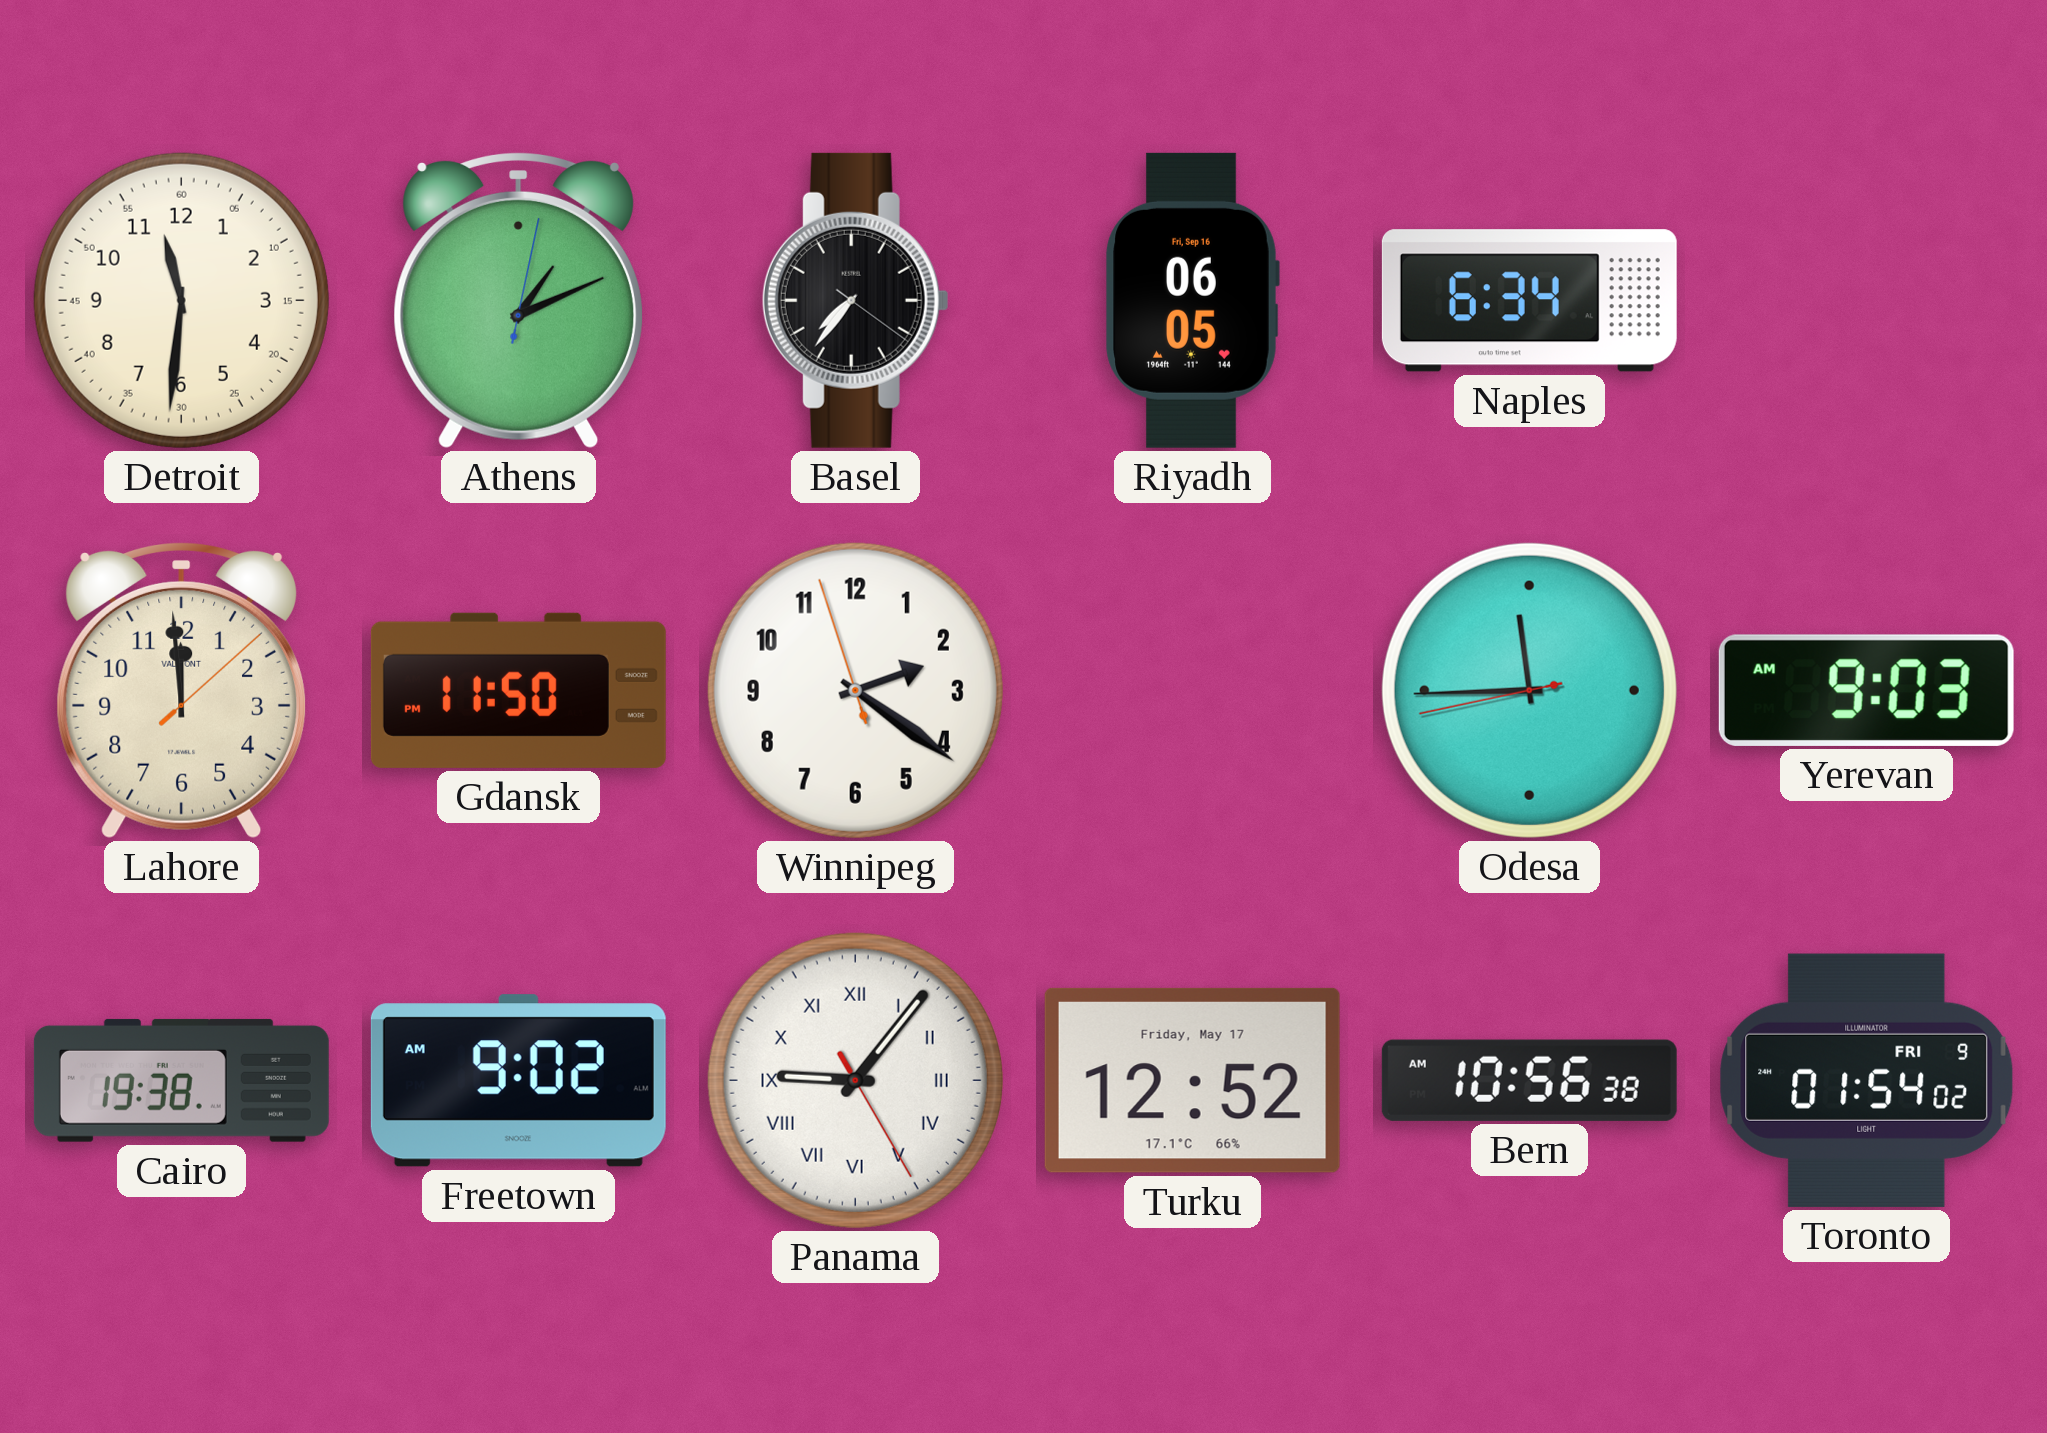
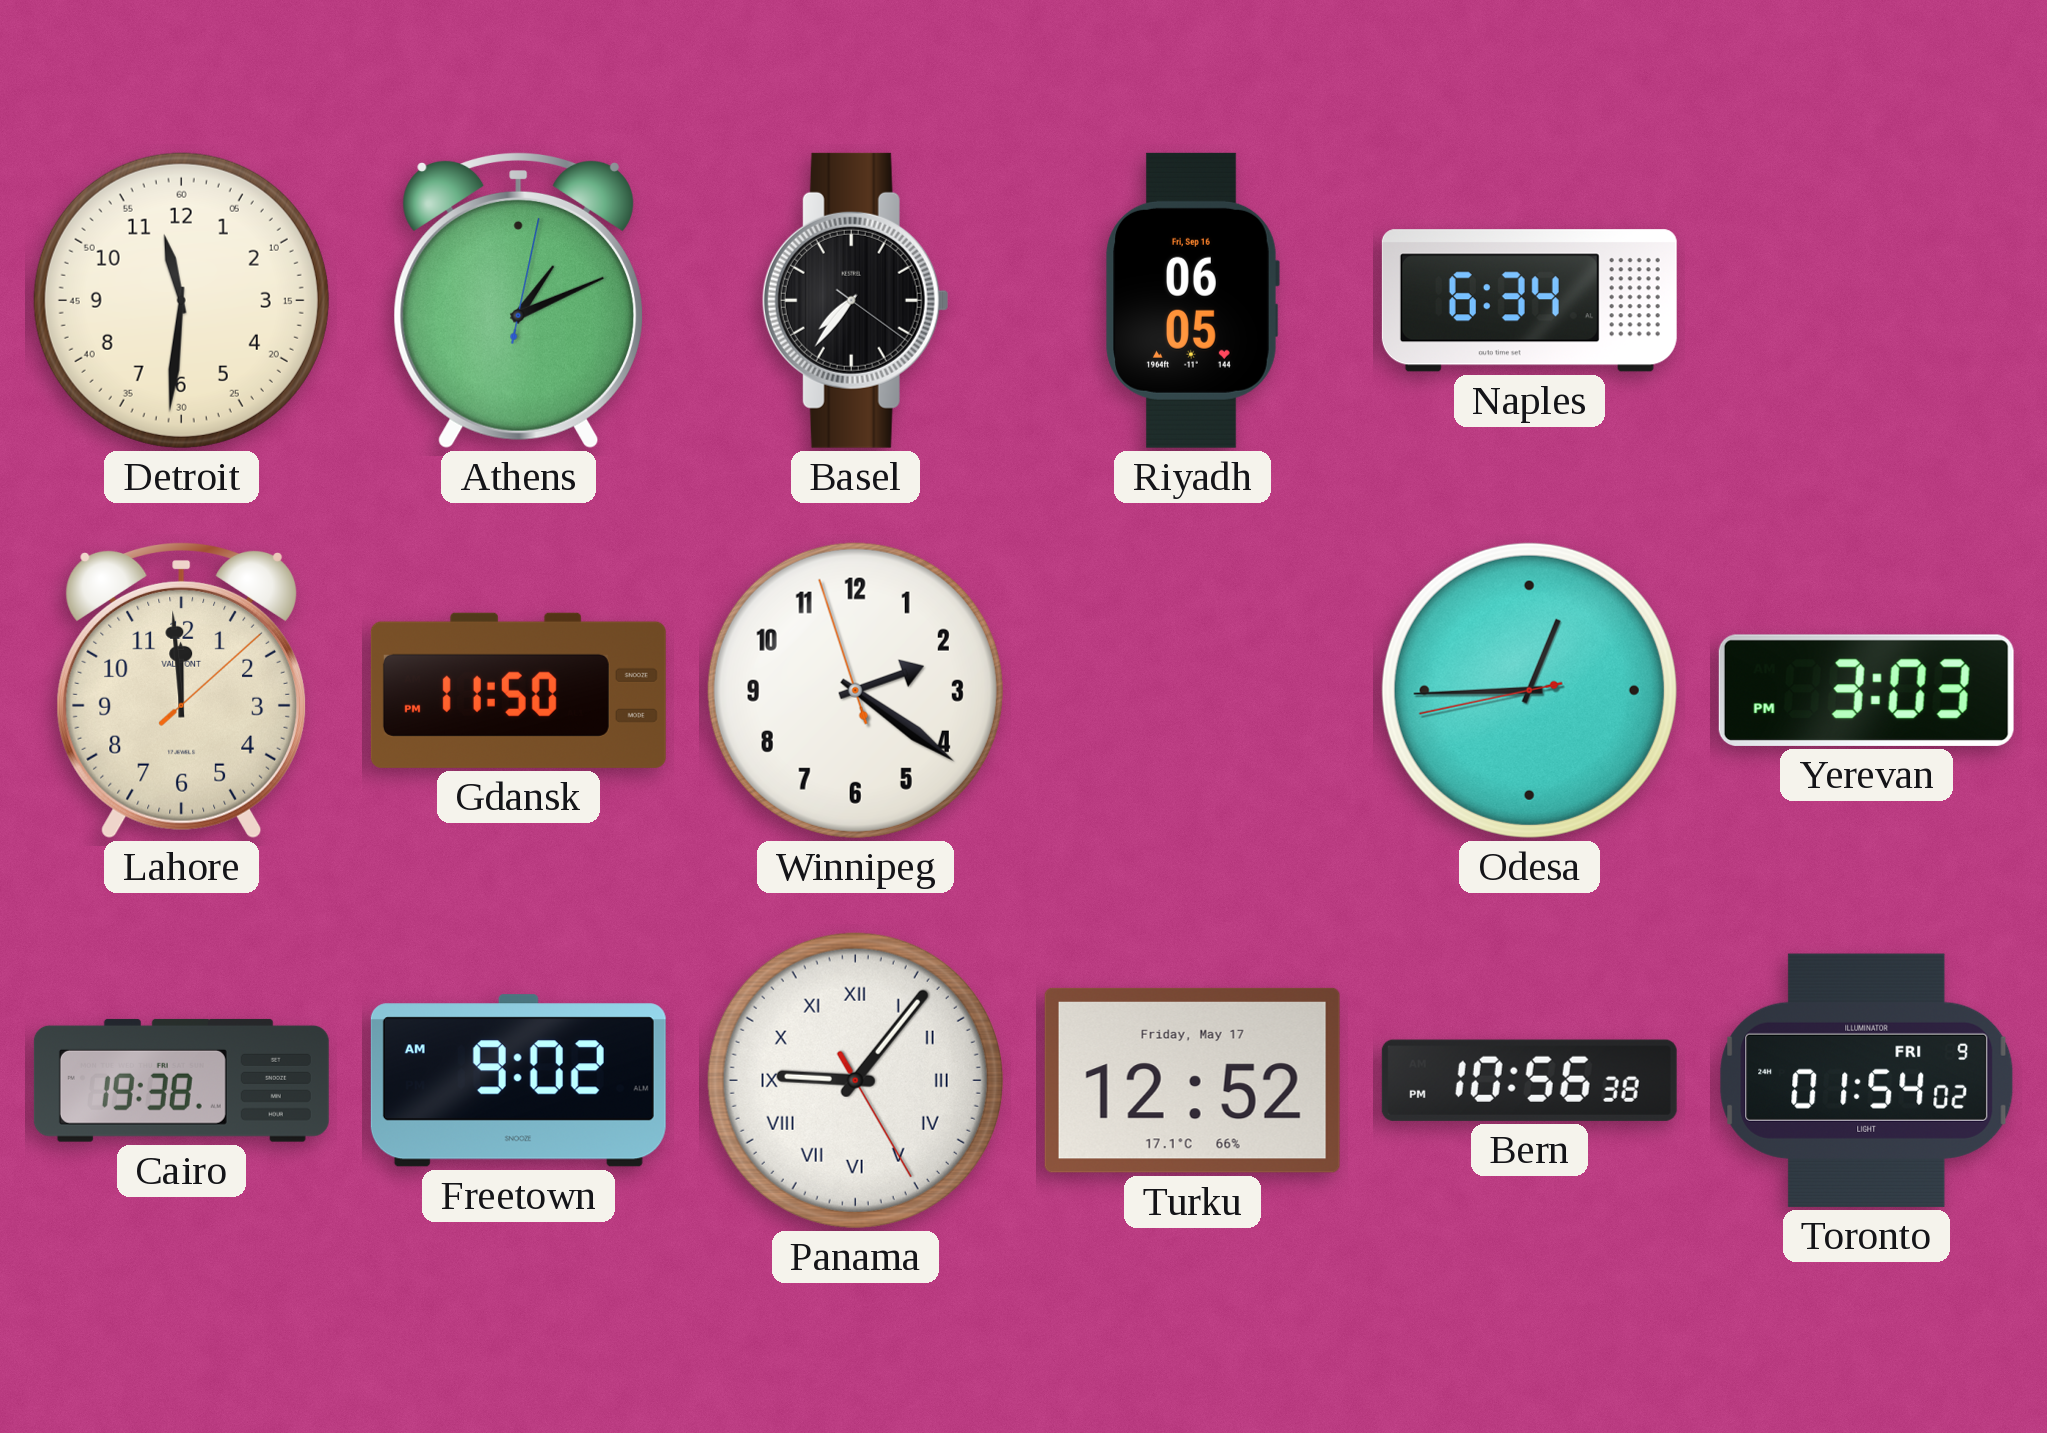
Odesa: 11:44 -> 12:44
Yerevan: 9:03 -> 3:03
Bern: 10:56:38 AM -> 10:56:38 PM
